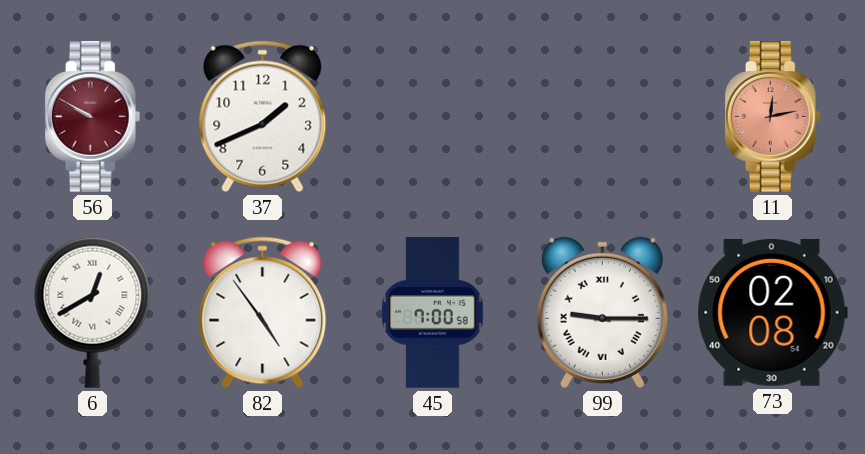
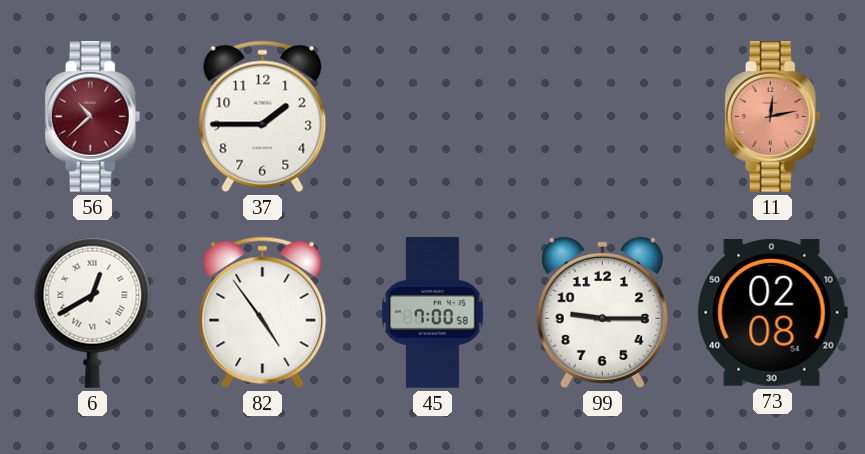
56: 9:50 -> 10:38
37: 1:41 -> 1:45
99 numerals: Roman -> Arabic
